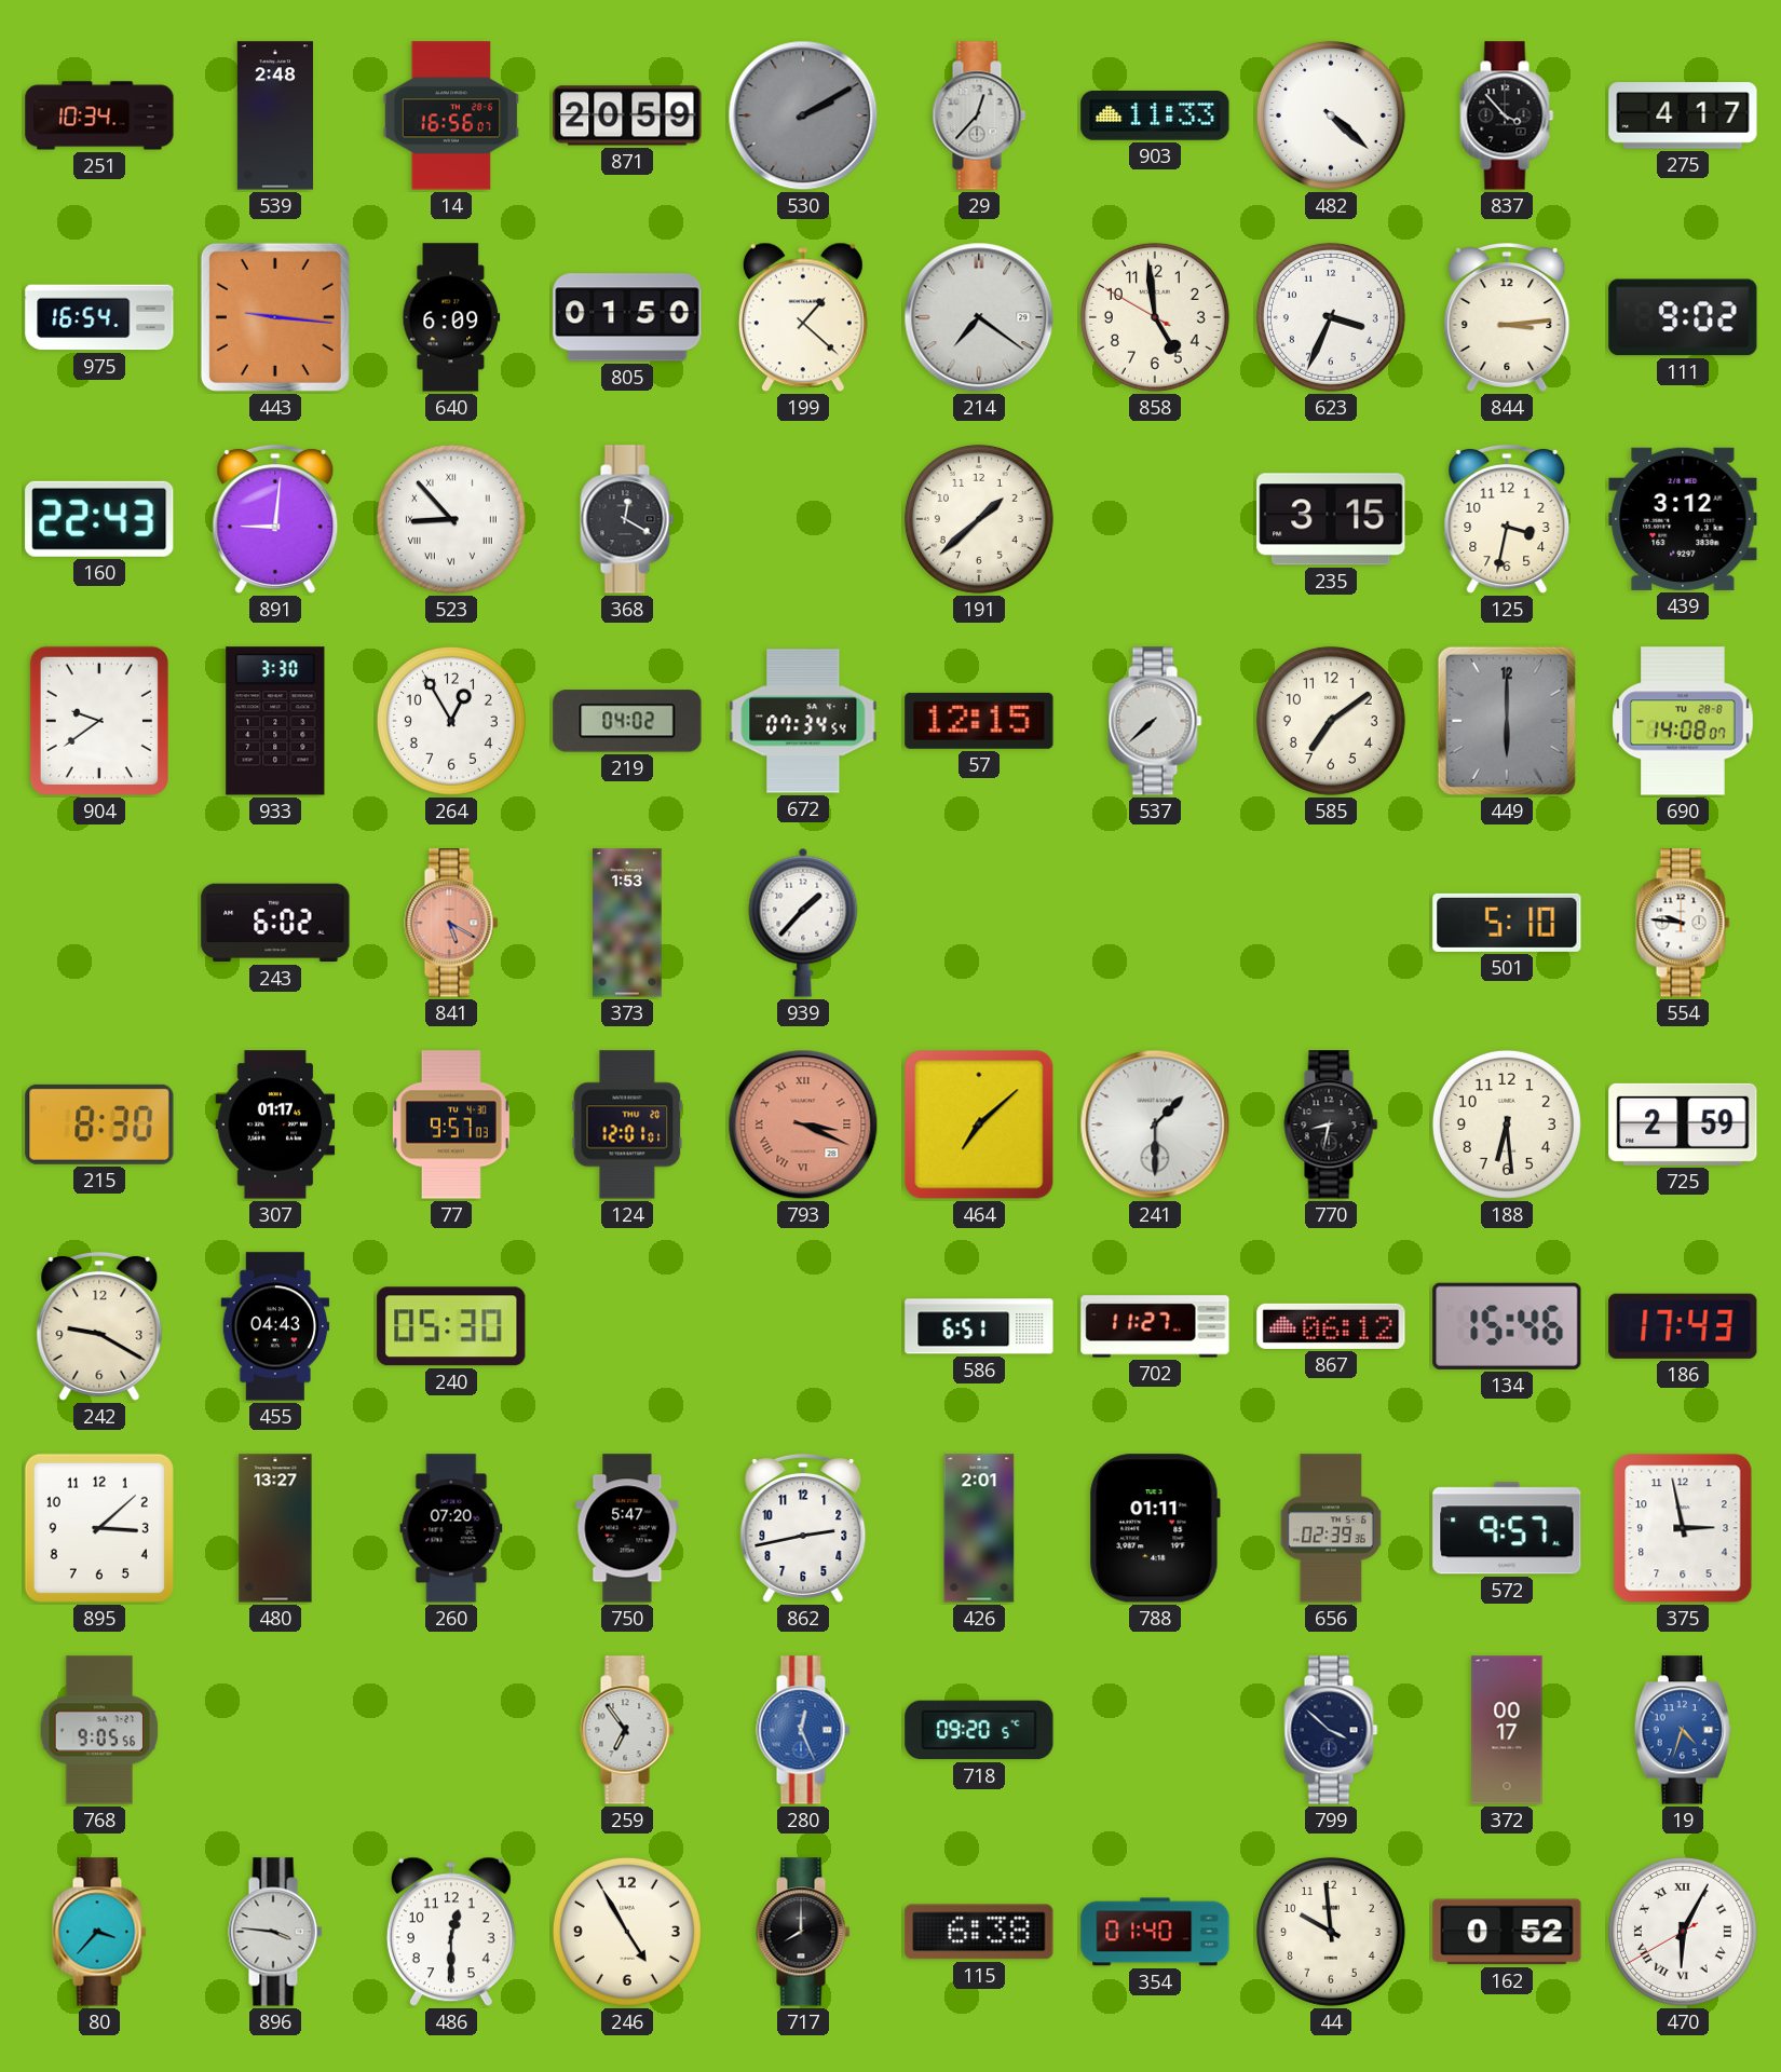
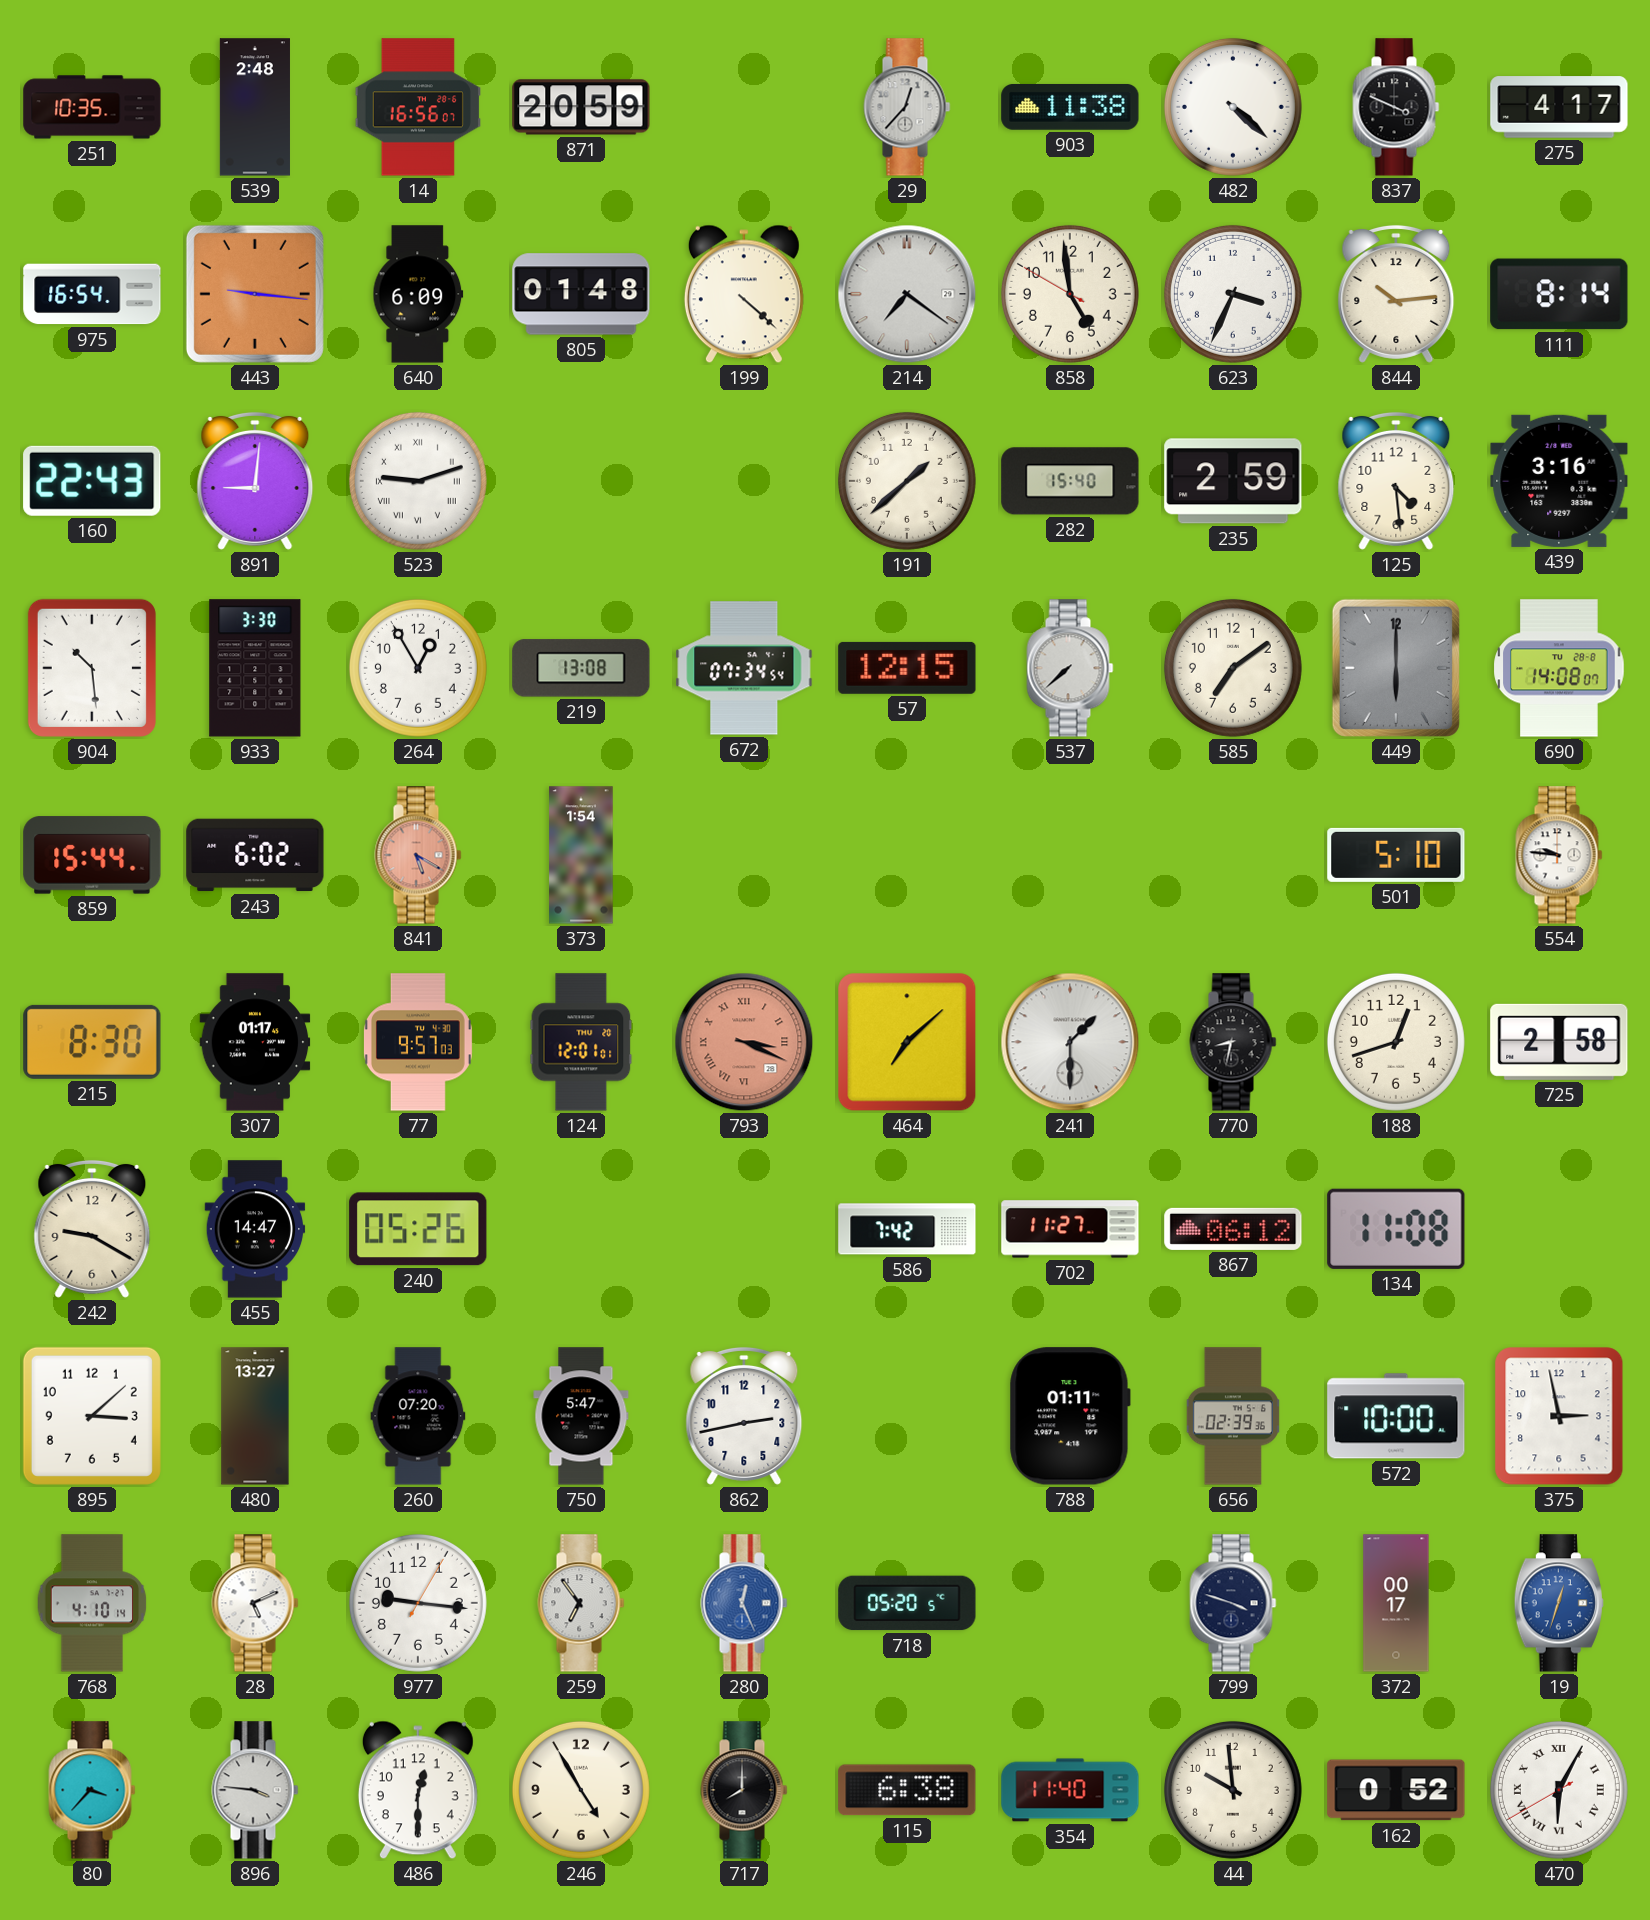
251: 10:34 -> 10:35
530: 2:10 -> none
903: 11:33 -> 11:38
837: 3:53 -> 3:49
805: 01:50 -> 01:48
199: 1:22 -> 4:22
844: 3:14 -> 10:14
111: 9:02 -> 8:14
523: 8:53 -> 9:12
368: 12:20 -> none
282: none -> 15:40
235: 3:15 -> 2:59
125: 3:32 -> 4:29
439: 3:12 -> 3:16
904: 9:39 -> 10:29
219: 04:02 -> 13:08
859: none -> 15:44
373: 1:53 -> 1:54
939: 1:37 -> none
188: 6:29 -> 12:42
725: 2:59 -> 2:58
455: 04:43 -> 14:47
240: 05:30 -> 05:26
586: 6:51 -> 7:42
134: 15:46 -> 11:08
186: 17:43 -> none
426: 2:01 -> none
572: 9:57 -> 10:00
768: 9:05 -> 4:10
28: none -> 5:11
977: none -> 9:16
718: 09:20 -> 05:20
799: 3:52 -> 3:48
19: 4:33 -> 12:33
354: 01:40 -> 11:40
